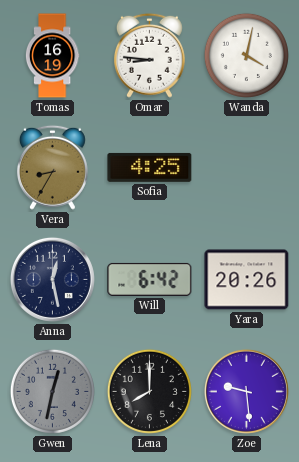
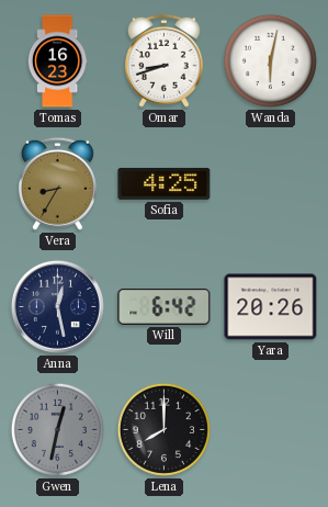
Tomas: 16:19 -> 16:23
Omar: 8:46 -> 8:42
Wanda: 4:02 -> 6:02
Zoe: 9:29 -> none
